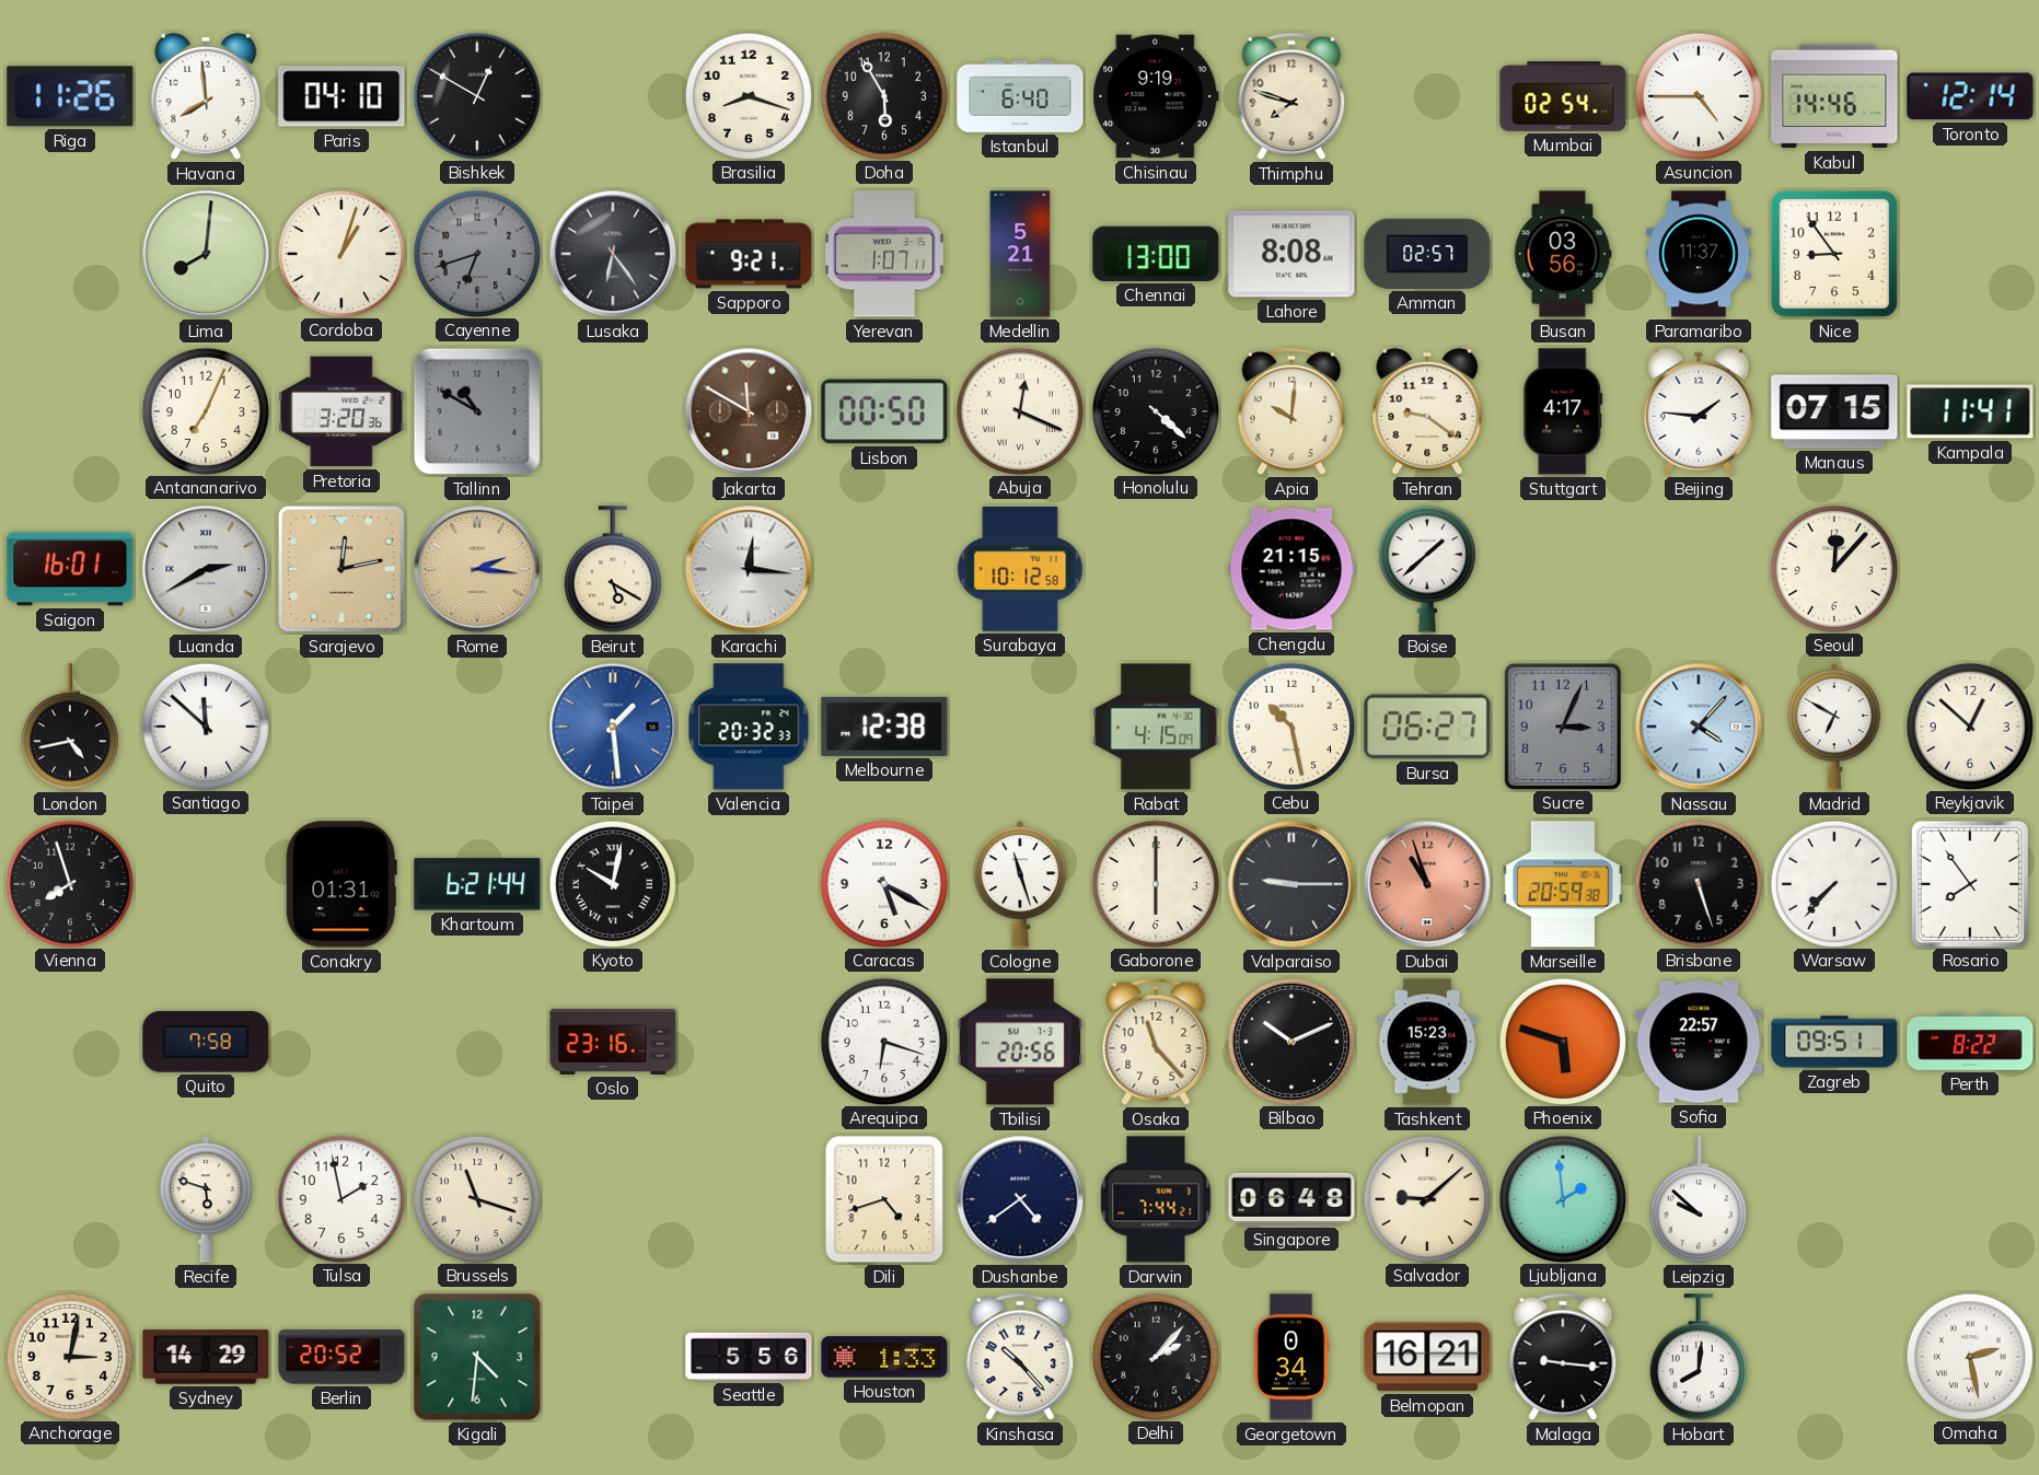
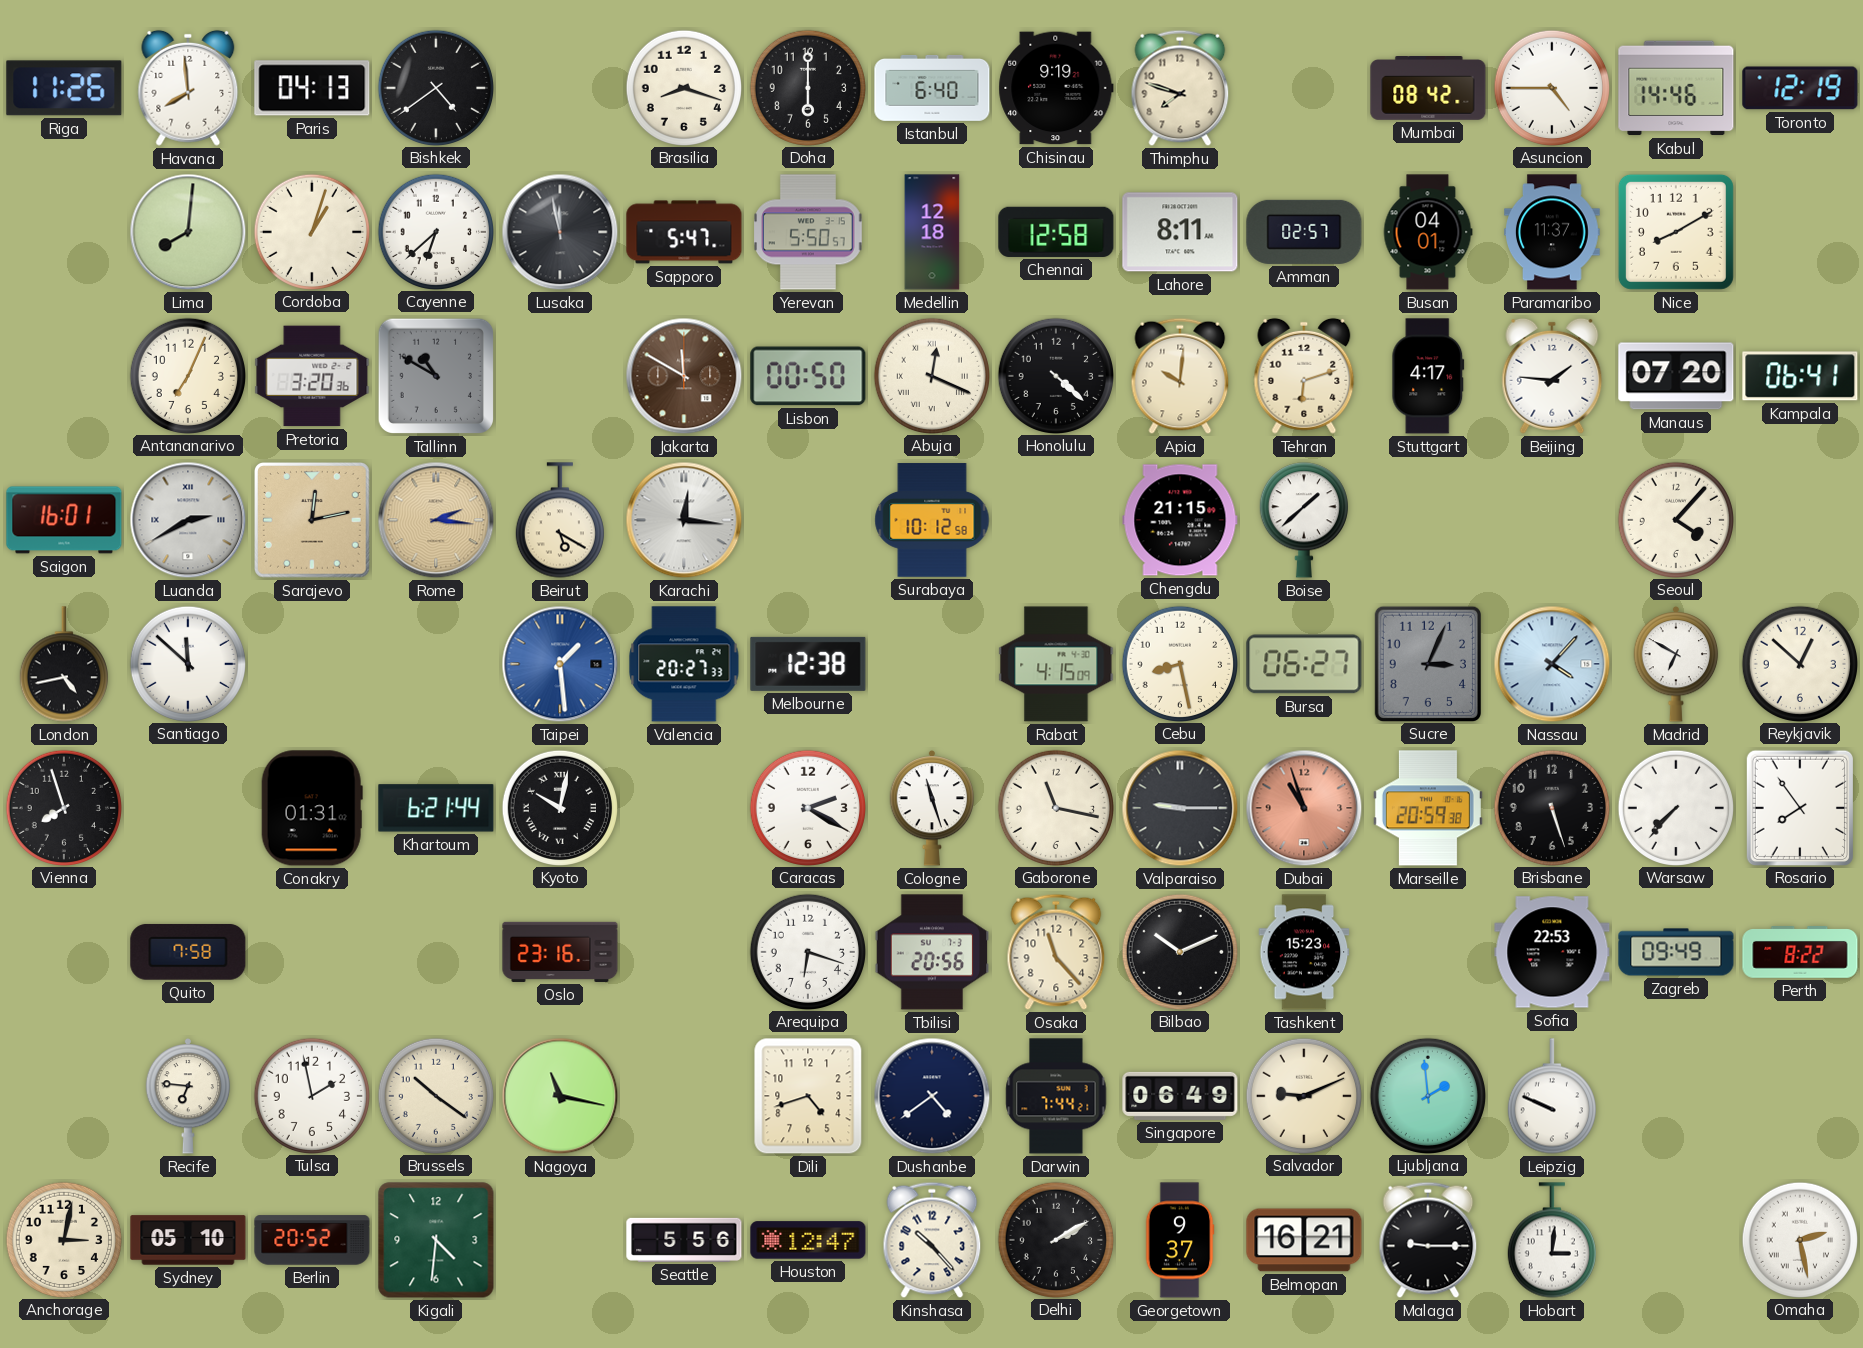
Paris: 04:10 -> 04:13
Bishkek: 12:50 -> 4:39
Doha: 5:55 -> 6:00
Mumbai: 02:54 -> 08:42
Toronto: 12:14 -> 12:19
Cayenne: 6:42 -> 6:38
Cayenne dial: grey -> white
Lusaka: 6:24 -> 11:58
Sapporo: 9:21 -> 5:47
Yerevan: 1:07 -> 5:50
Medellin: 5:21 -> 12:18
Chennai: 13:00 -> 12:58
Lahore: 8:08 -> 8:11
Busan: 03:56 -> 04:01
Nice: 8:54 -> 8:10
Tehran: 9:21 -> 6:12
Manaus: 07:15 -> 07:20
Kampala: 11:41 -> 06:41
Seoul: 12:07 -> 4:07
Valencia: 20:32 -> 20:27
Cebu: 10:28 -> 8:28
Caracas: 5:20 -> 2:20
Gaborone: 6:00 -> 11:17
Phoenix: 5:48 -> none
Sofia: 22:57 -> 22:53
Zagreb: 09:51 -> 09:49
Recife: 5:48 -> 6:46
Brussels: 11:18 -> 10:21
Nagoya: none -> 11:17
Singapore: 06:48 -> 06:49
Salvador: 9:08 -> 9:11
Leipzig: 9:52 -> 9:49
Sydney: 14:29 -> 05:10
Houston: 1:33 -> 12:47
Delhi: 2:07 -> 2:10
Georgetown: 0:34 -> 9:37
Malaga: 9:16 -> 9:15
Hobart: 8:01 -> 3:01
